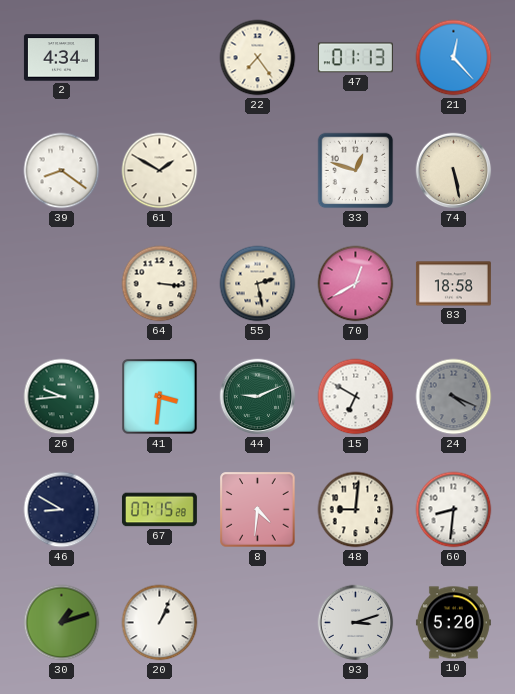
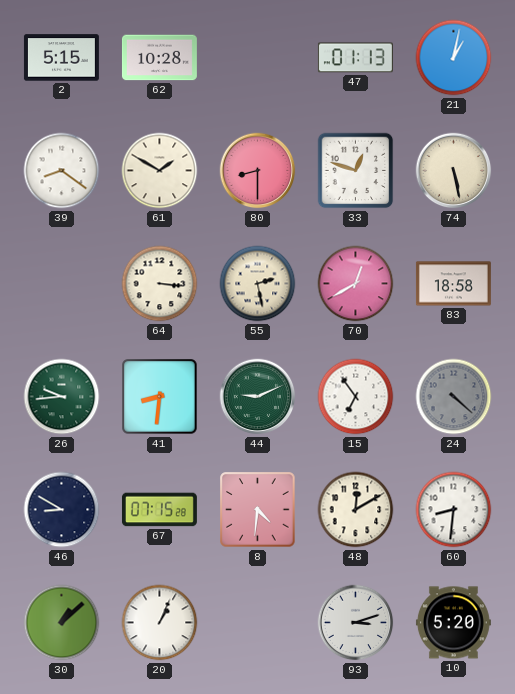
2: 4:34 -> 5:15
62: none -> 10:28
22: 7:24 -> none
21: 12:23 -> 1:02
80: none -> 8:30
41: 3:31 -> 8:31
15: 6:50 -> 6:54
24: 4:19 -> 4:22
48: 9:01 -> 12:10
30: 1:12 -> 1:08
